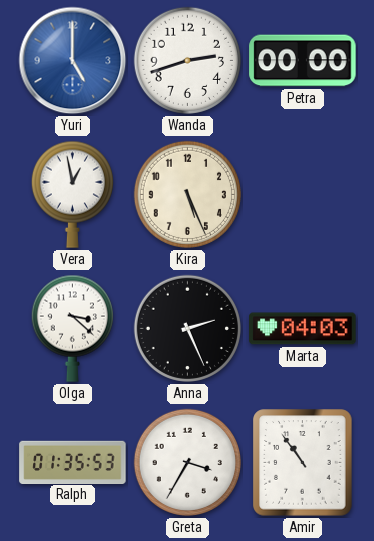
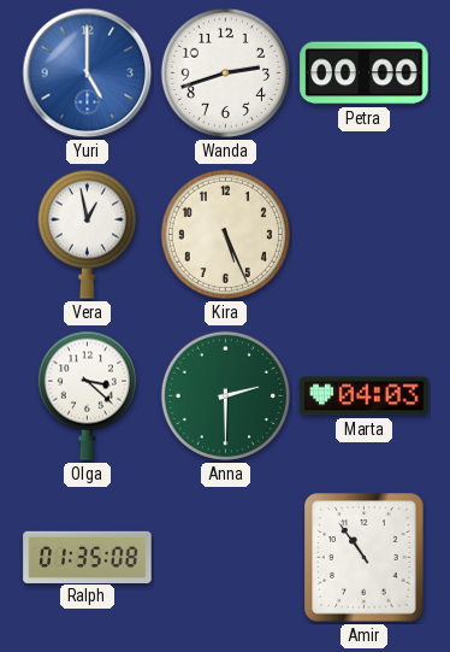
Anna: 2:26 -> 2:30
Anna dial: black -> green
Ralph: 01:35:53 -> 01:35:08
Greta: 3:35 -> none
